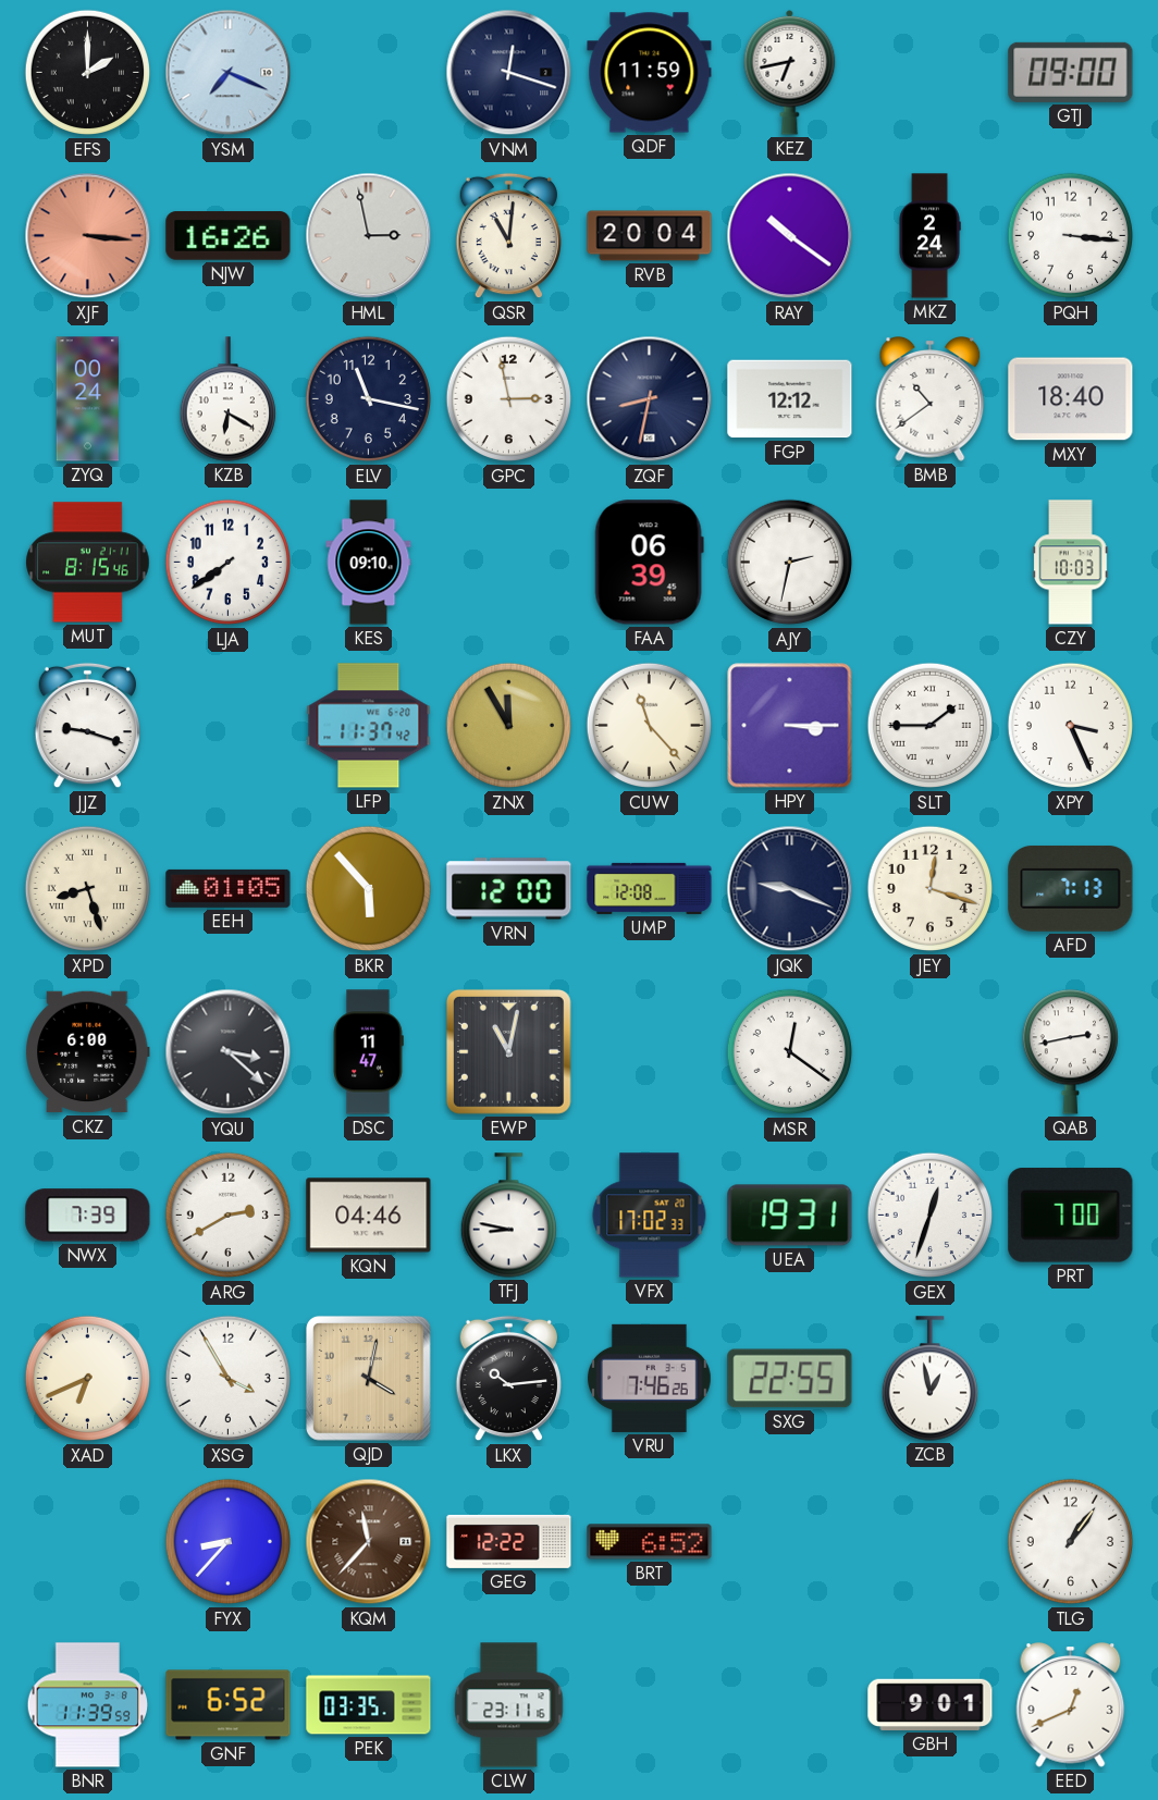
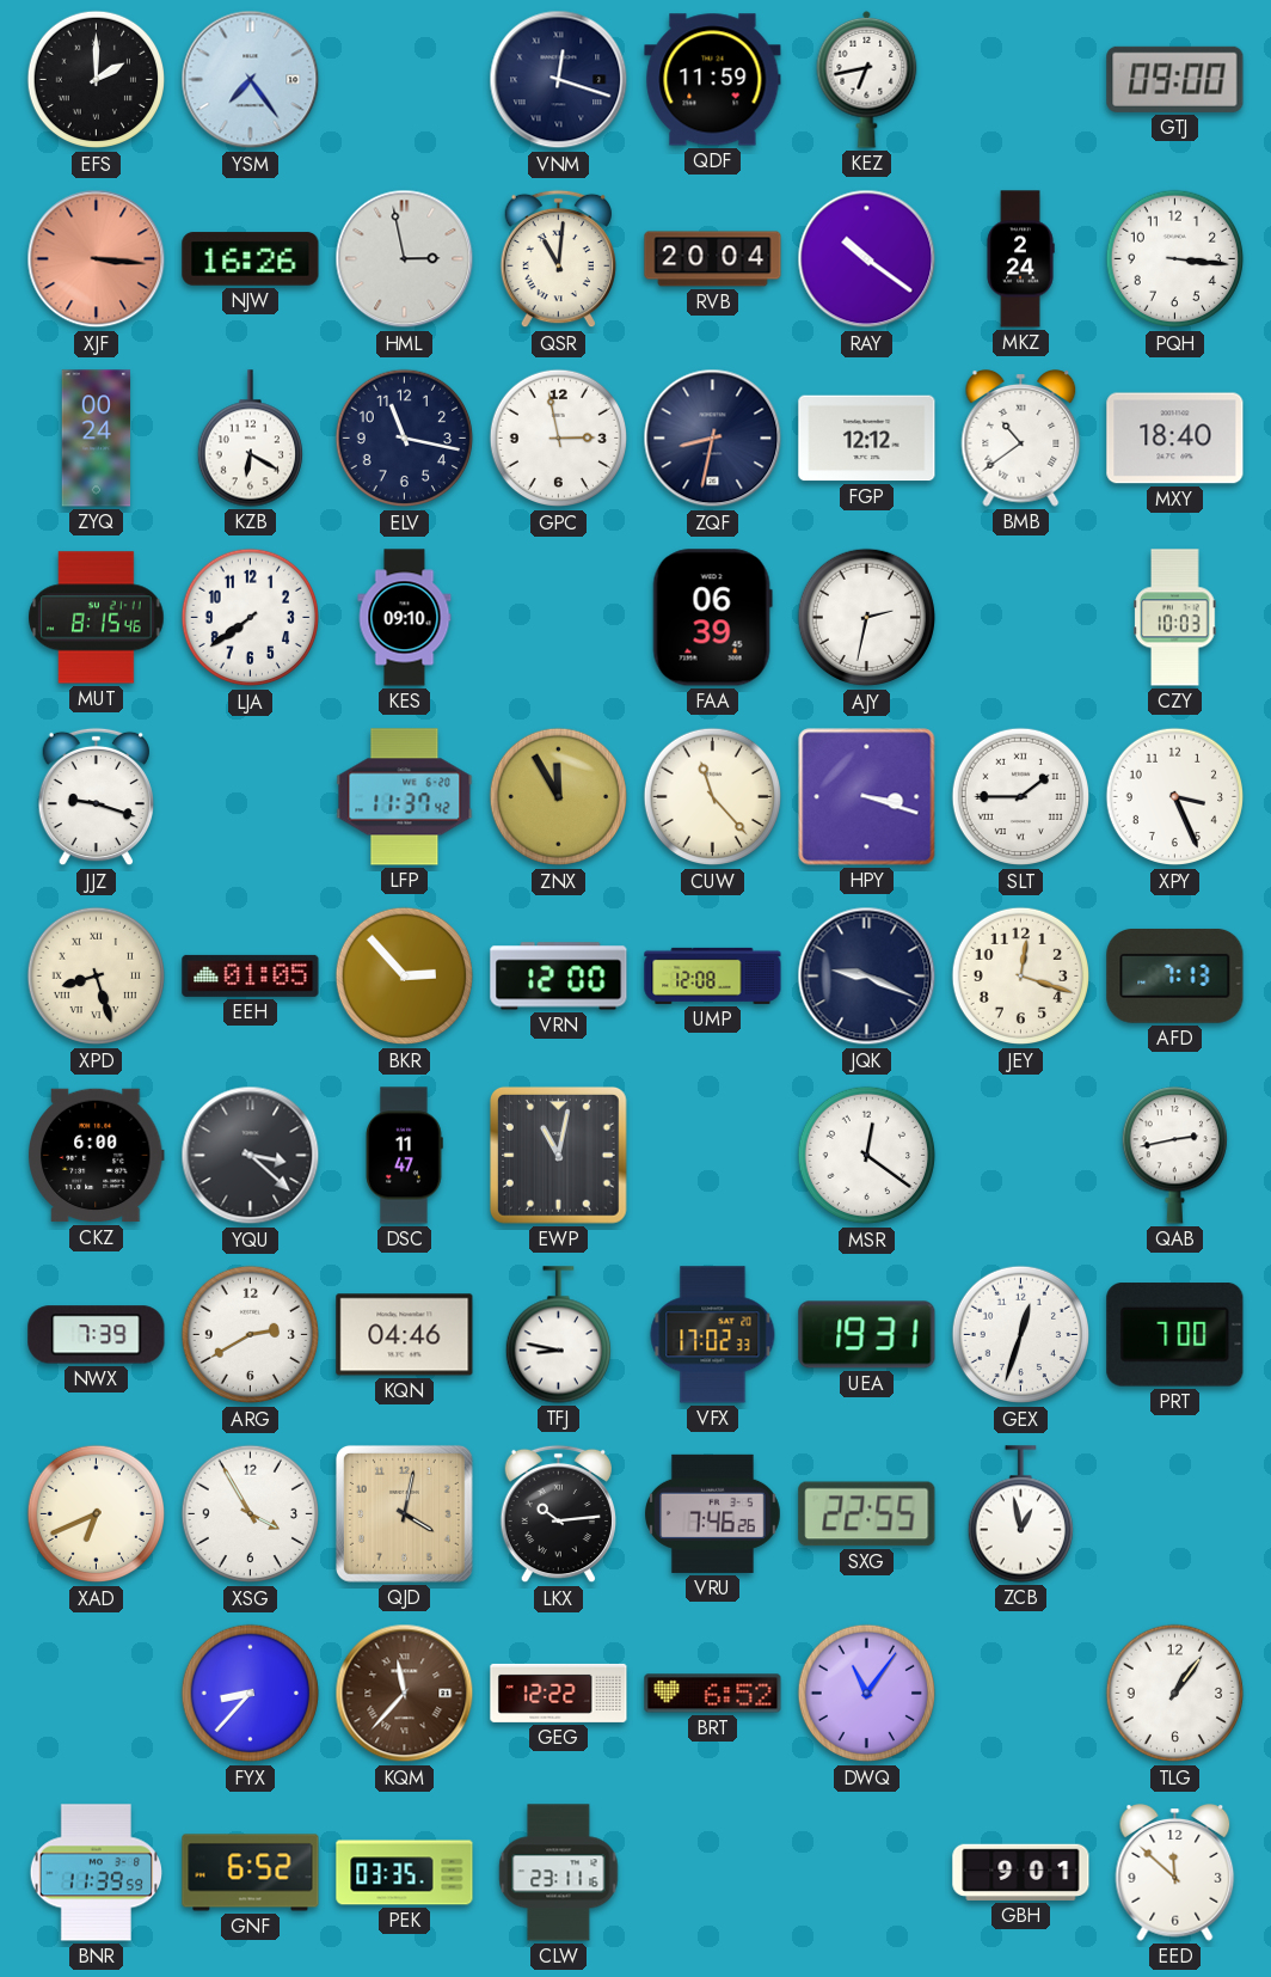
YSM: 7:19 -> 7:24
HPY: 3:15 -> 3:18
BKR: 5:53 -> 2:53
DWQ: none -> 11:06
EED: 12:41 -> 11:52
